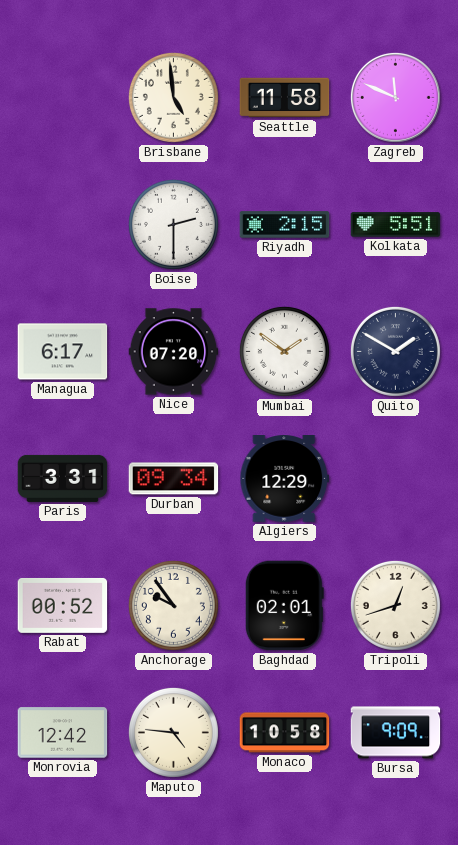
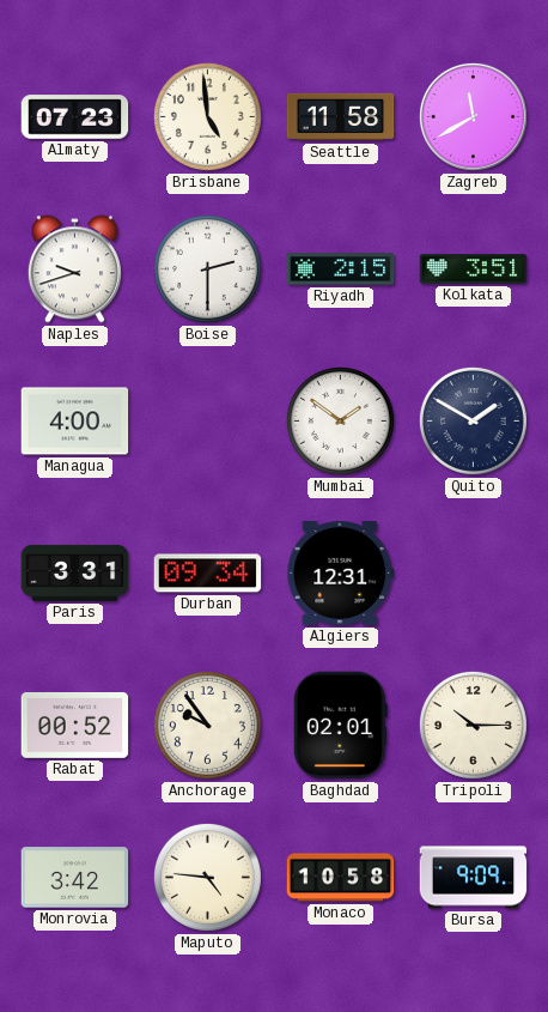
Almaty: none -> 07:23
Zagreb: 11:49 -> 11:40
Naples: none -> 9:42
Kolkata: 5:51 -> 3:51
Managua: 6:17 -> 4:00
Nice: 07:20 -> none
Algiers: 12:29 -> 12:31
Tripoli: 12:42 -> 10:15
Monrovia: 12:42 -> 3:42
